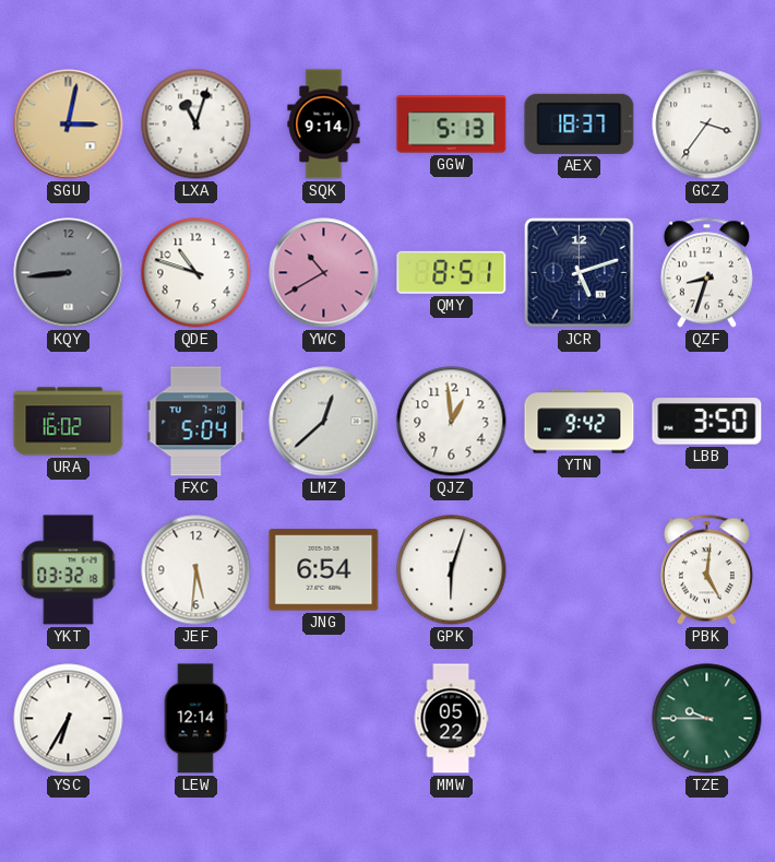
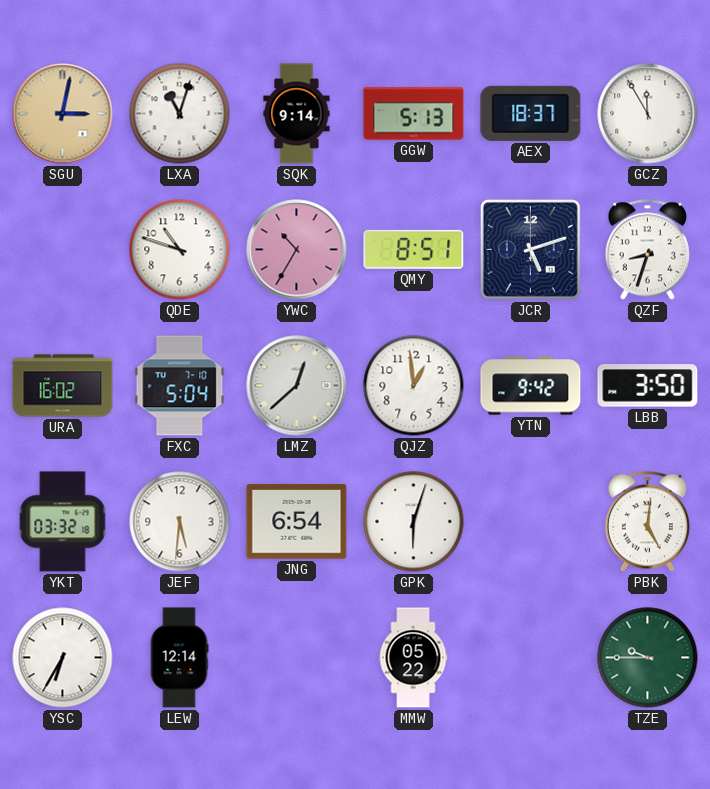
GCZ: 3:36 -> 11:55
KQY: 8:44 -> none
YWC: 10:40 -> 10:35
